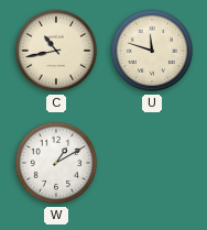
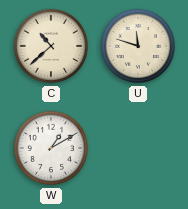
C: 10:43 -> 10:38
